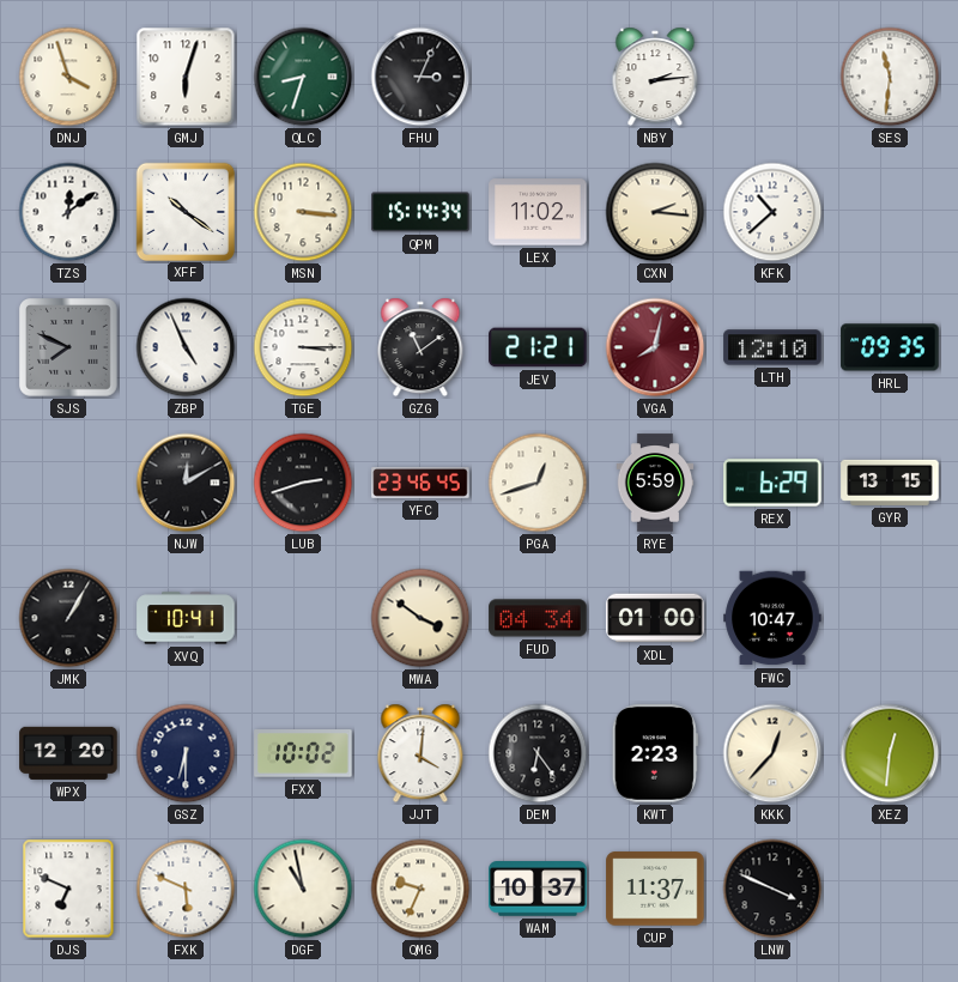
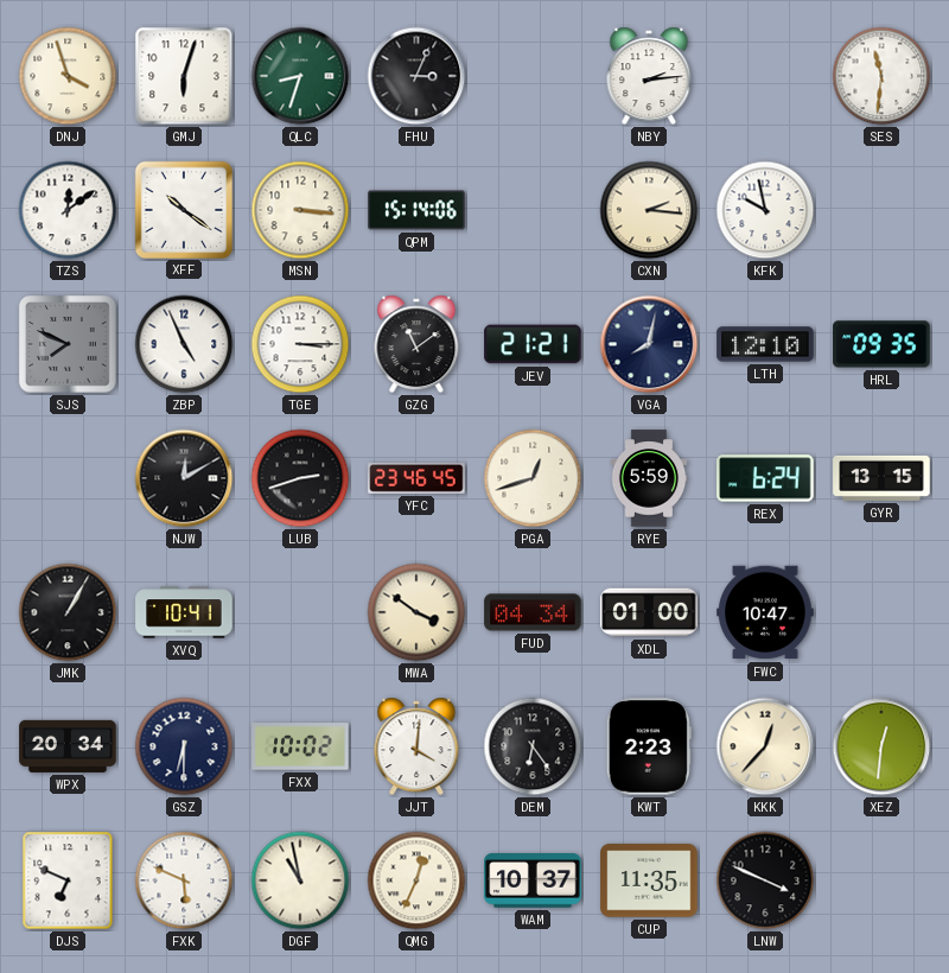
QPM: 15:14:34 -> 15:14:06
LEX: 11:02 -> none
KFK: 10:38 -> 9:58
VGA dial: burgundy -> navy
REX: 6:29 -> 6:24
WPX: 12:20 -> 20:34
QMG: 9:34 -> 12:34
CUP: 11:37 -> 11:35
